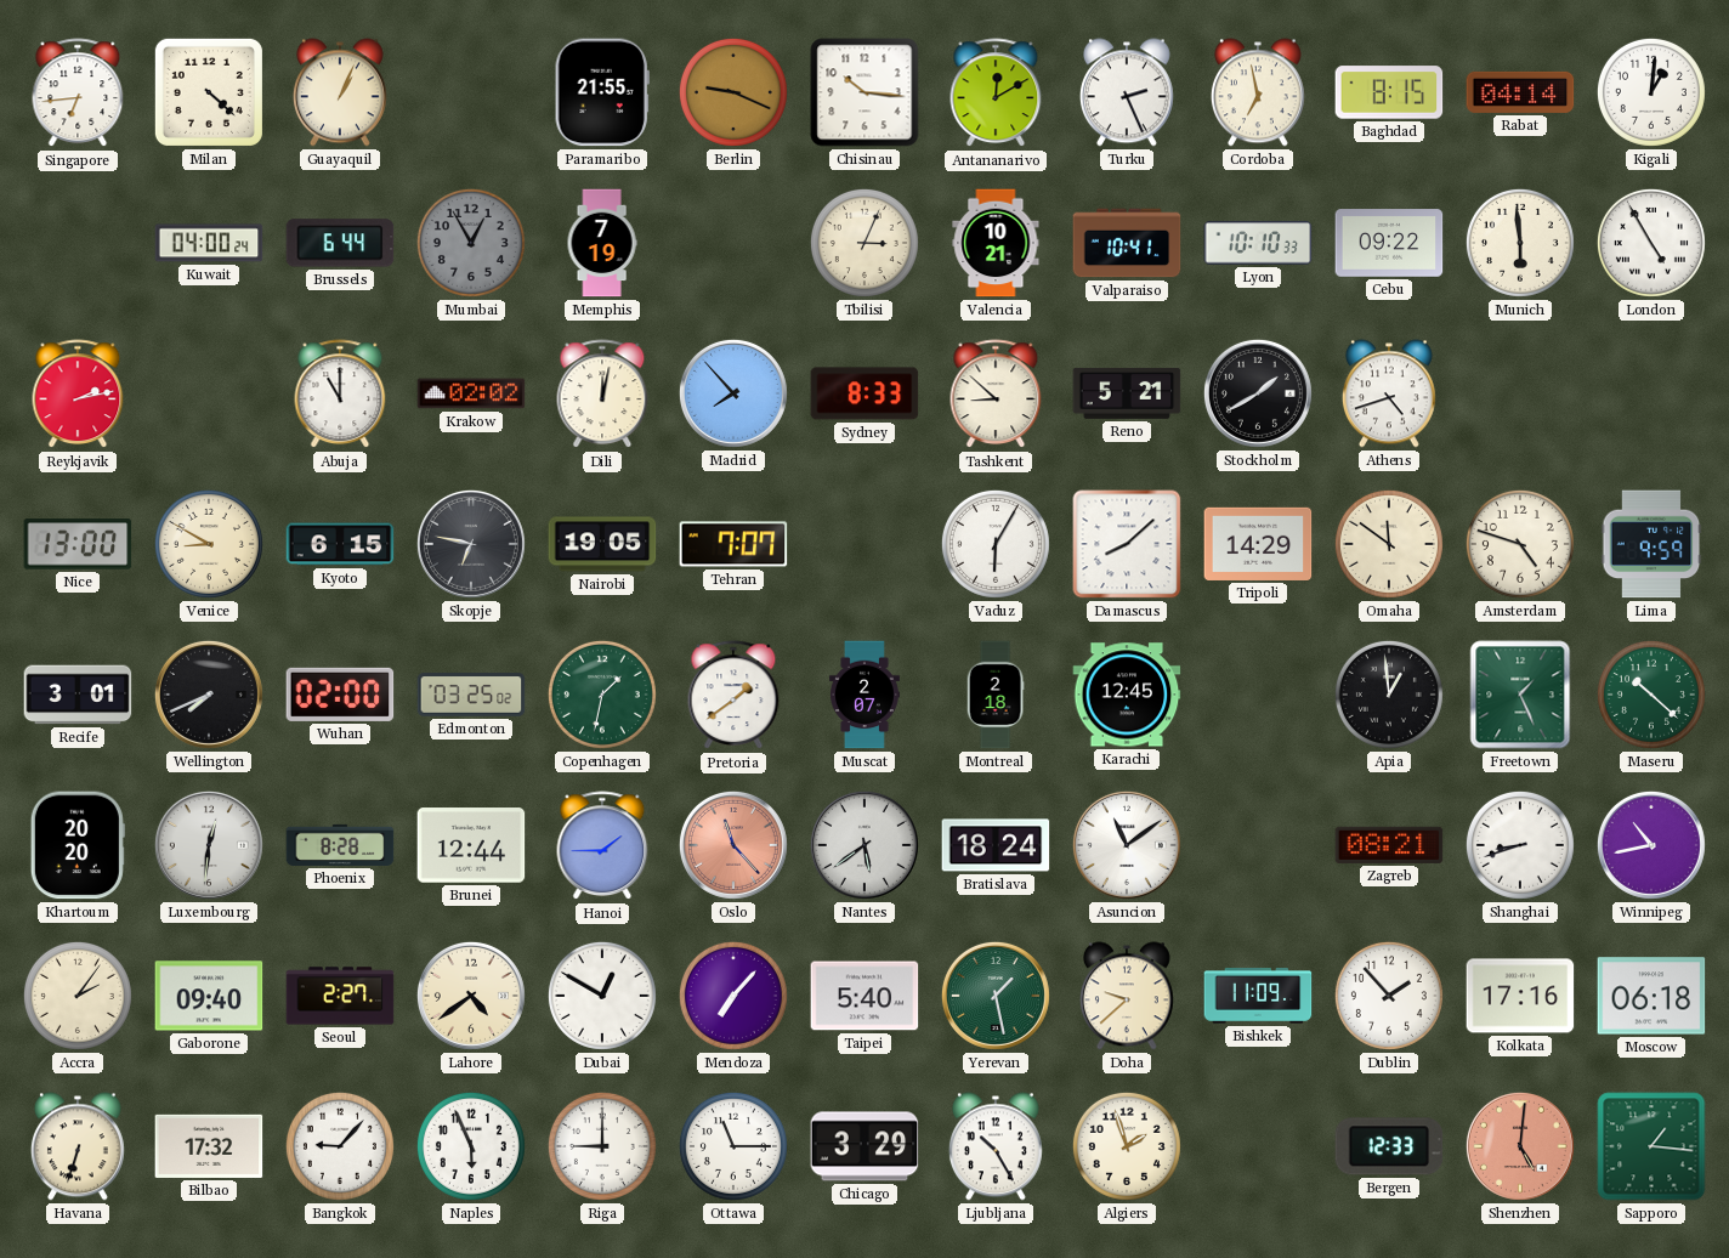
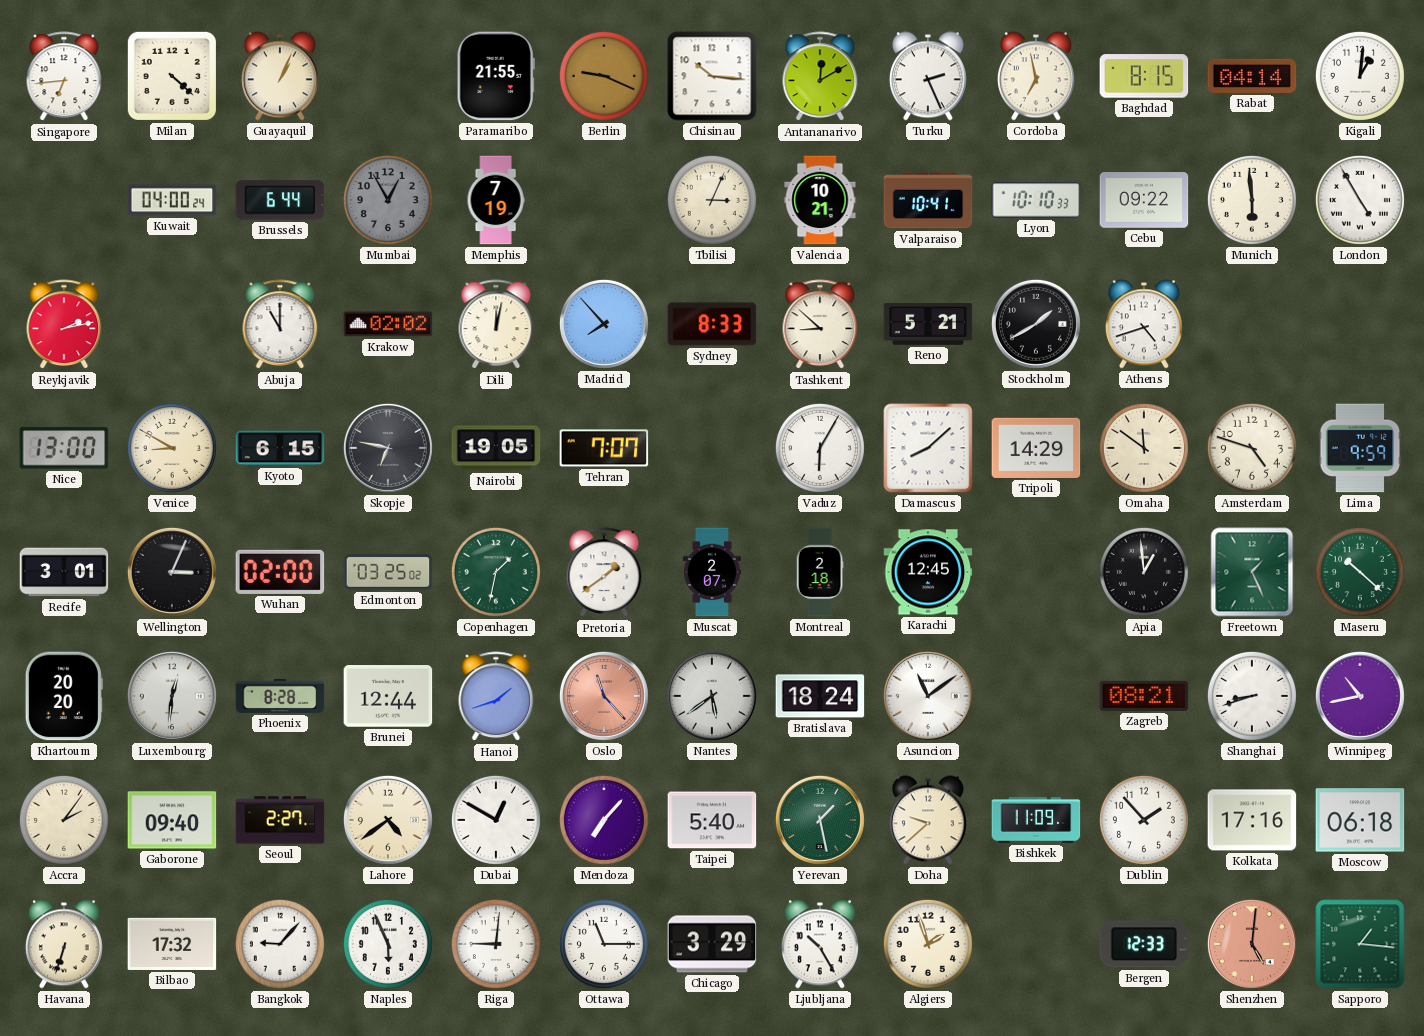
Wellington: 7:41 -> 3:04
Hanoi: 1:45 -> 1:42
Riga: 9:00 -> 9:01
